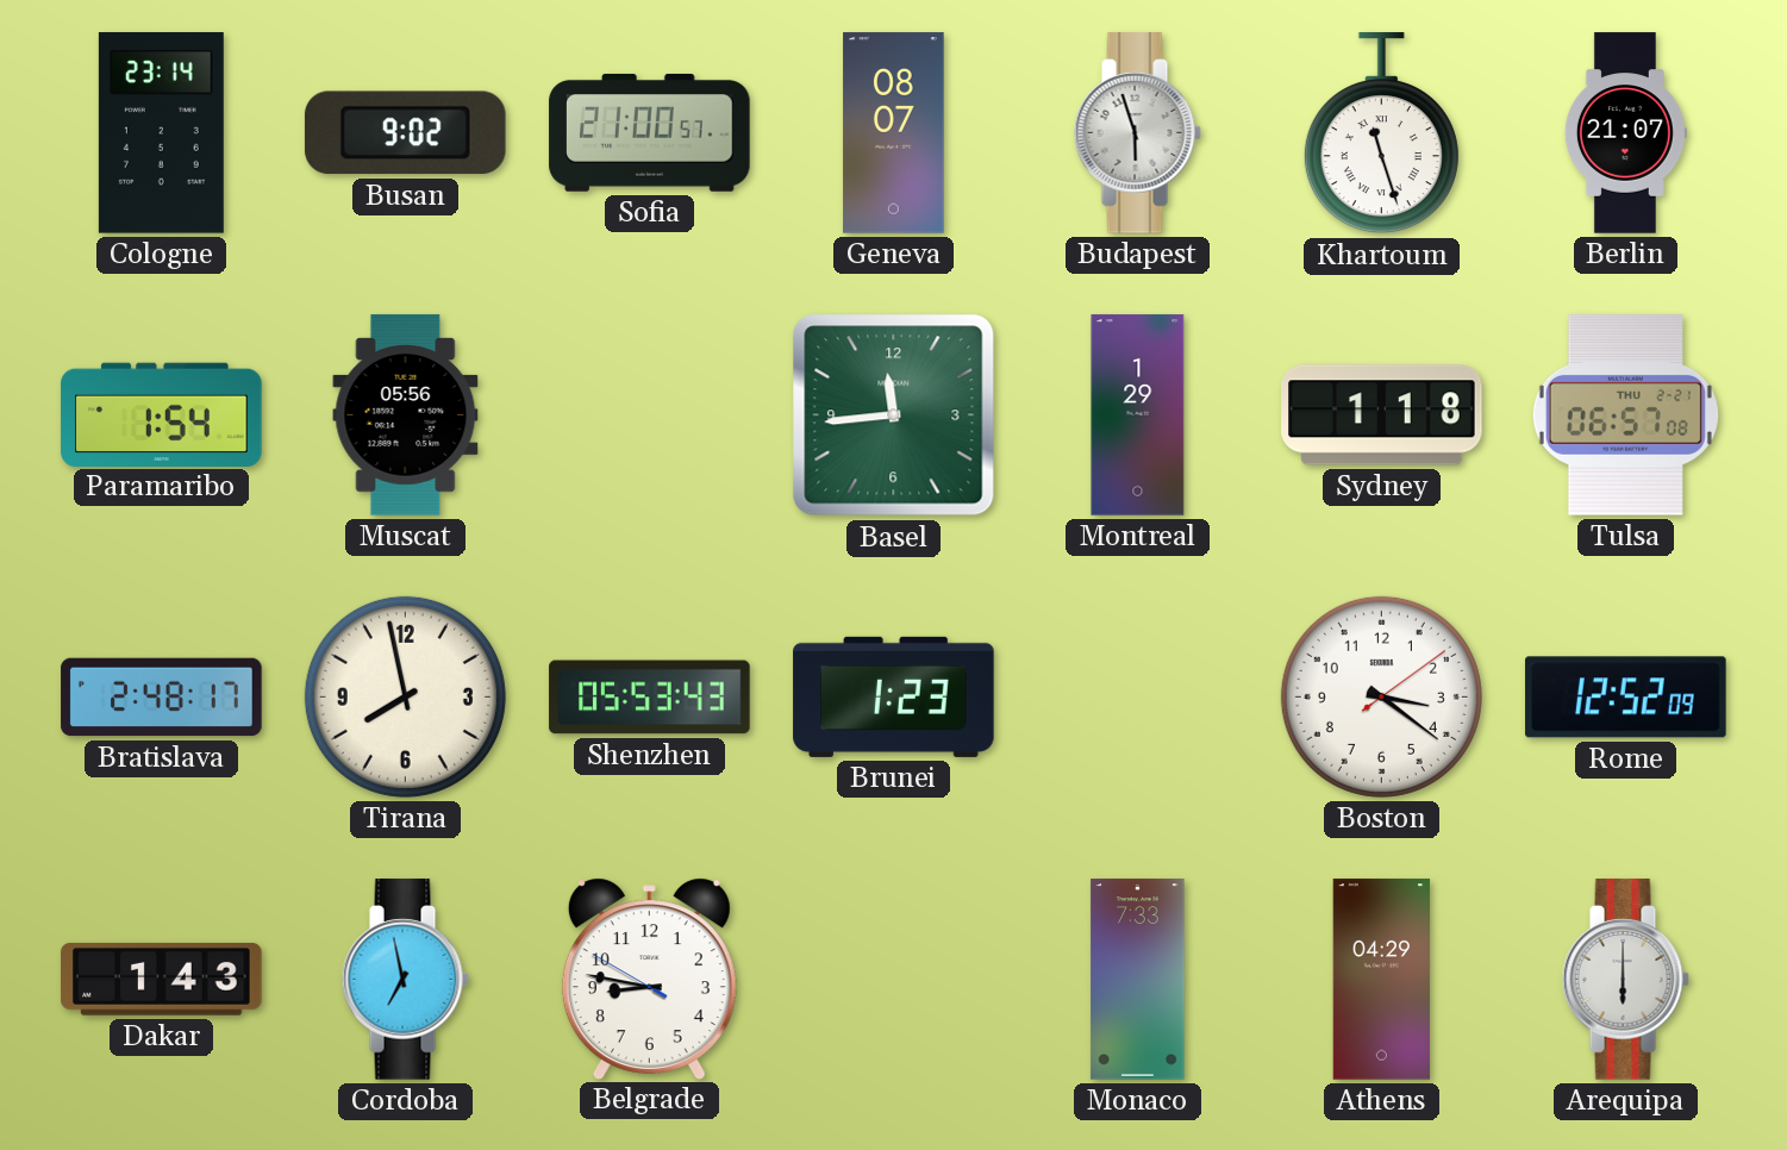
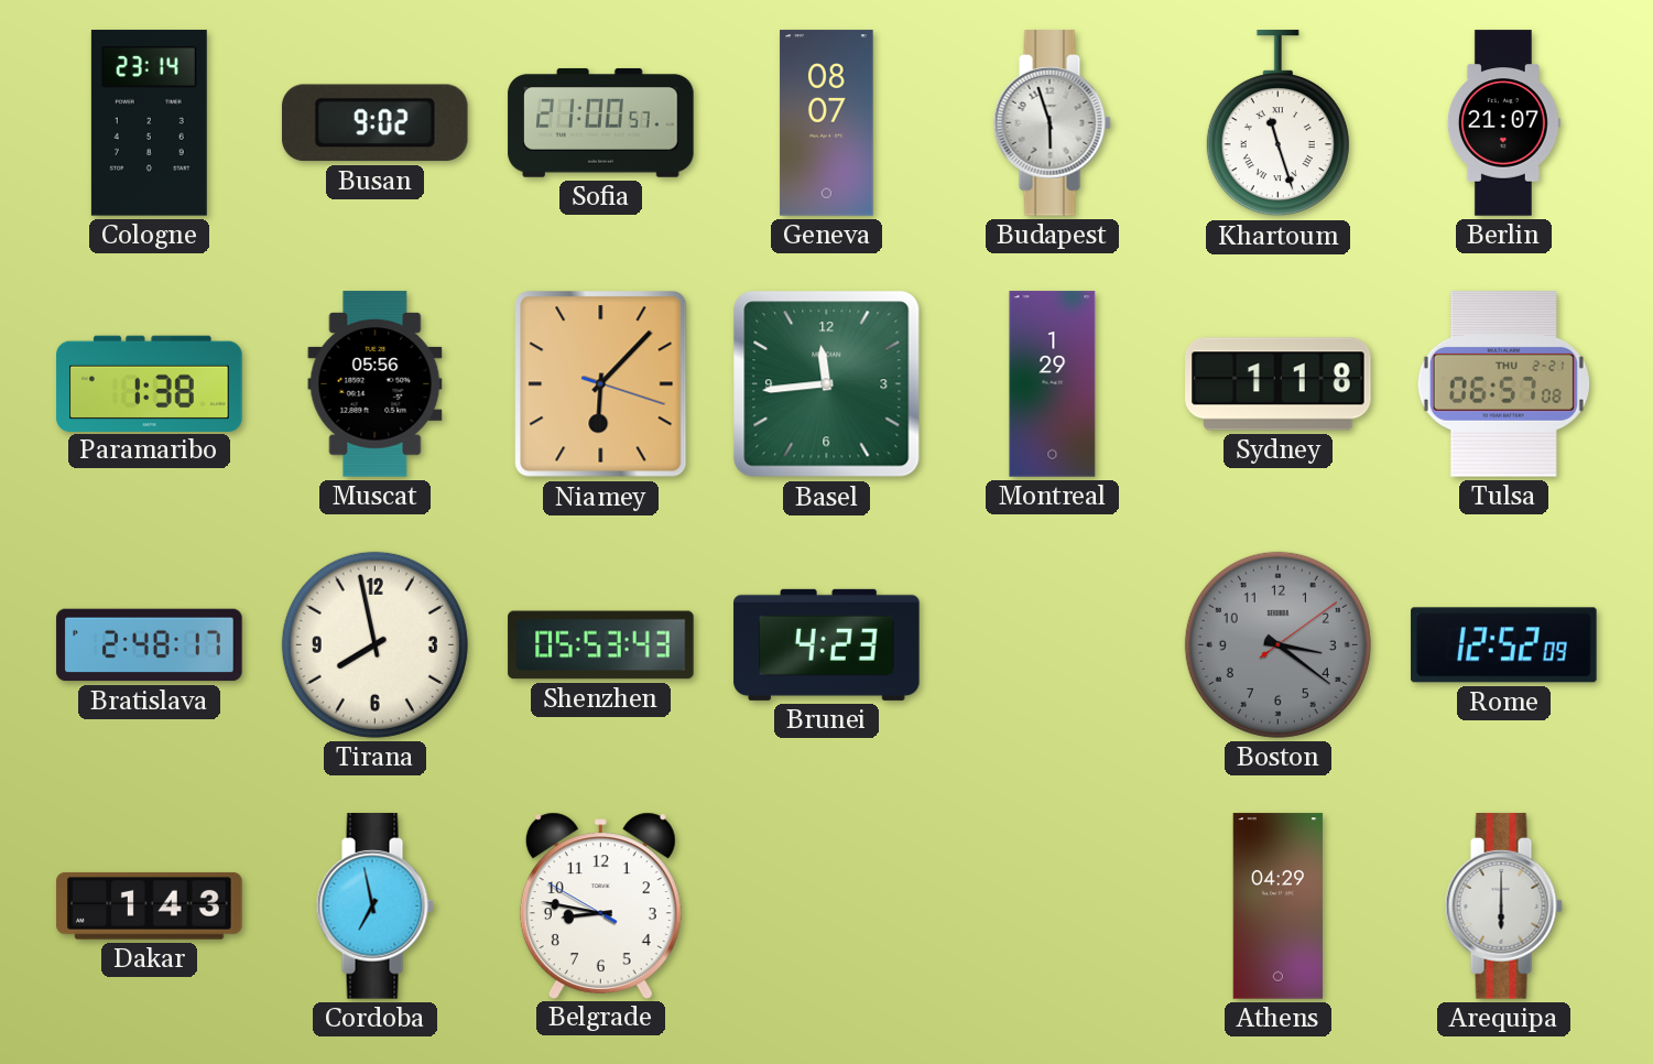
Paramaribo: 1:54 -> 1:38
Niamey: none -> 6:07
Brunei: 1:23 -> 4:23
Boston dial: white -> grey
Monaco: 7:33 -> none
